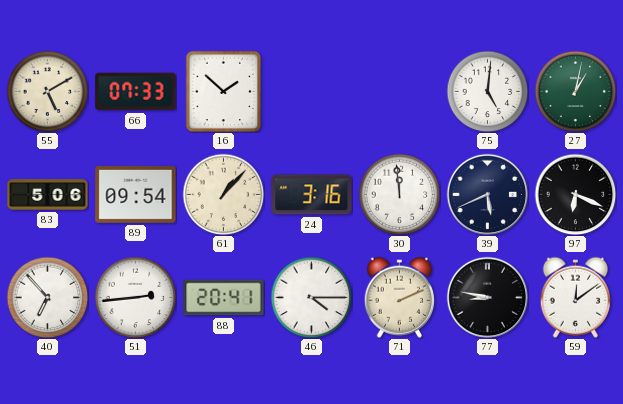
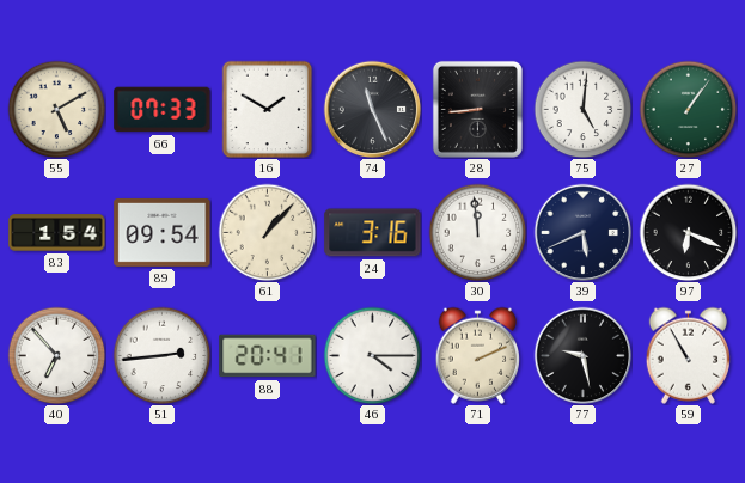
16: 1:52 -> 1:50
74: none -> 11:26
28: none -> 8:44
27: 1:02 -> 1:06
83: 5:06 -> 1:54
77: 8:47 -> 9:28
59: 12:09 -> 10:55
